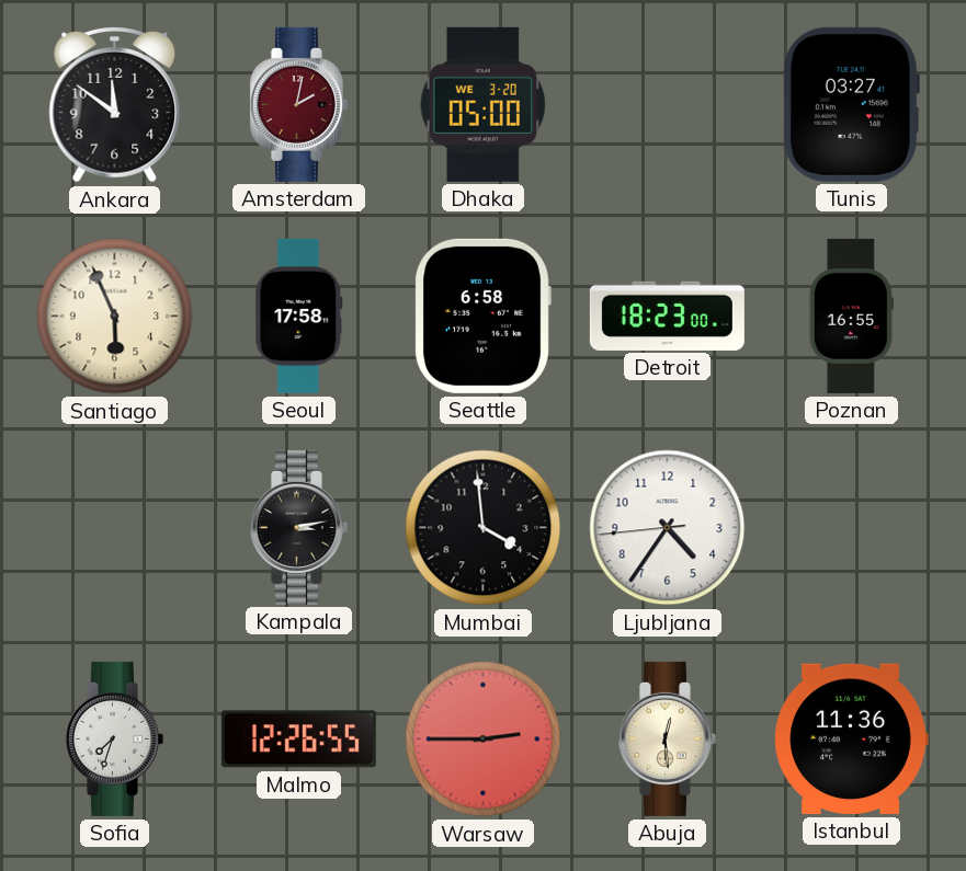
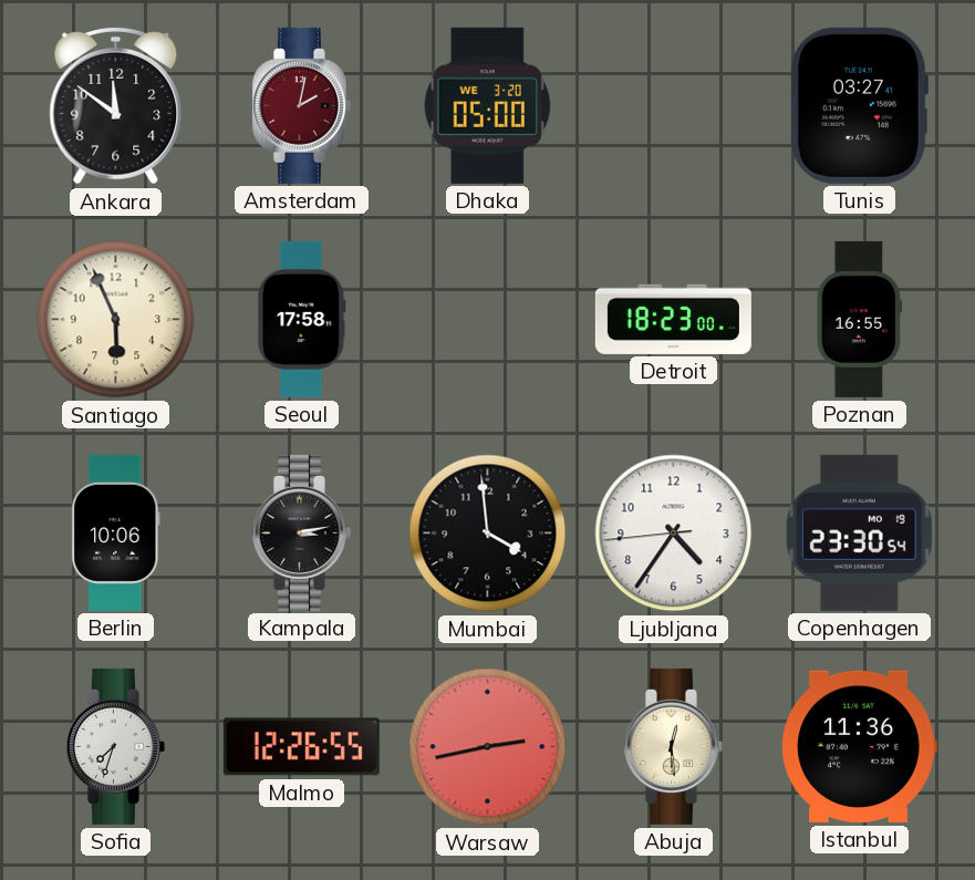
Seattle: 6:58 -> none
Berlin: none -> 10:06
Copenhagen: none -> 23:30
Warsaw: 2:45 -> 2:43
